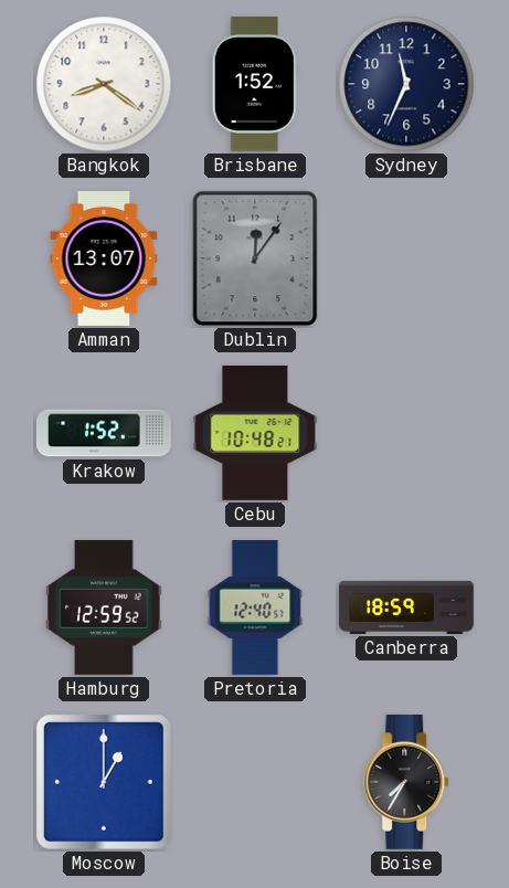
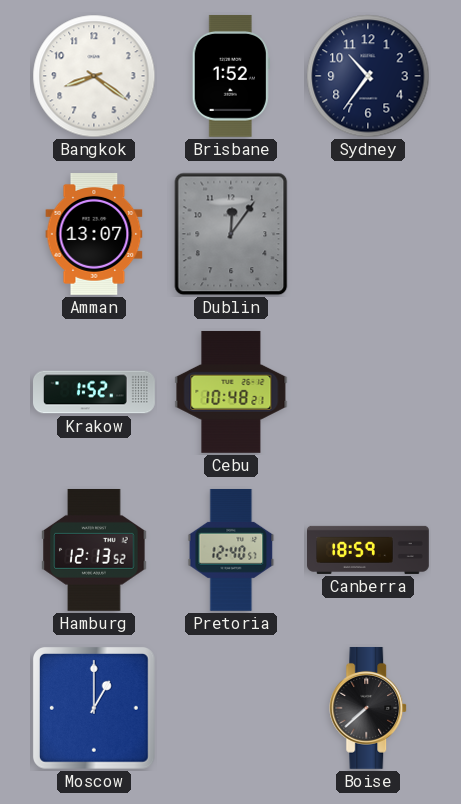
Sydney: 11:34 -> 10:36
Hamburg: 12:59 -> 12:13
Boise: 7:35 -> 7:38
